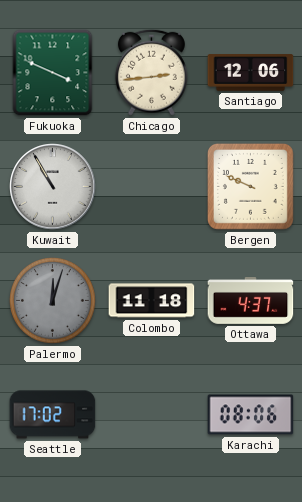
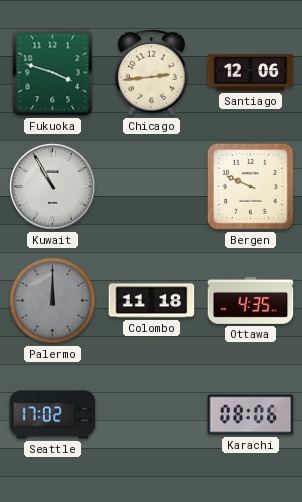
Fukuoka: 3:49 -> 3:48
Palermo: 12:03 -> 12:00
Ottawa: 4:37 -> 4:35
